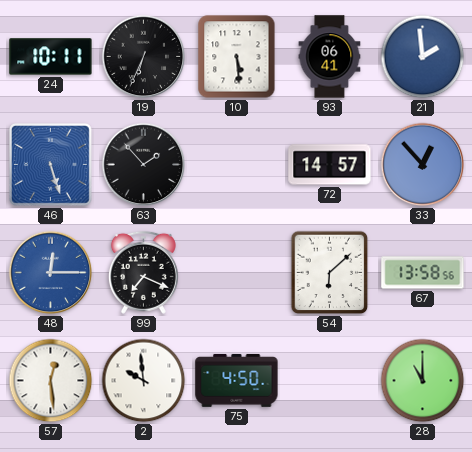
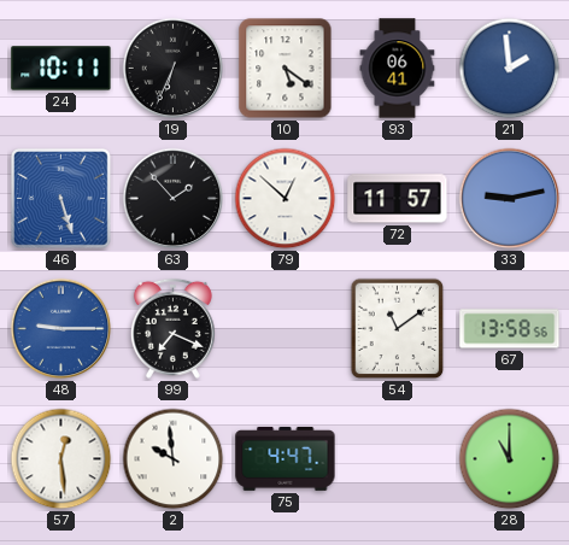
10: 5:29 -> 5:21
79: none -> 12:52
72: 14:57 -> 11:57
33: 12:53 -> 9:13
48: 12:15 -> 9:15
54: 6:08 -> 11:09
75: 4:50 -> 4:47
